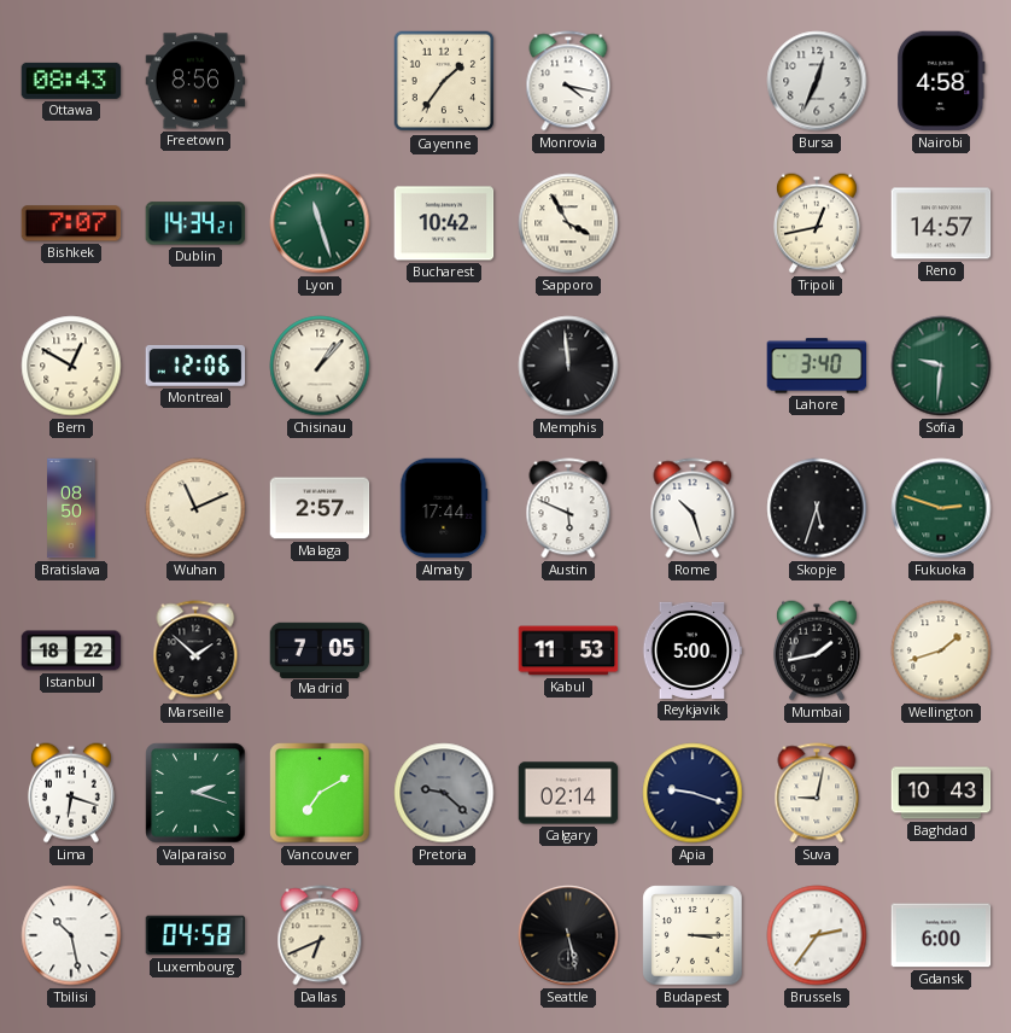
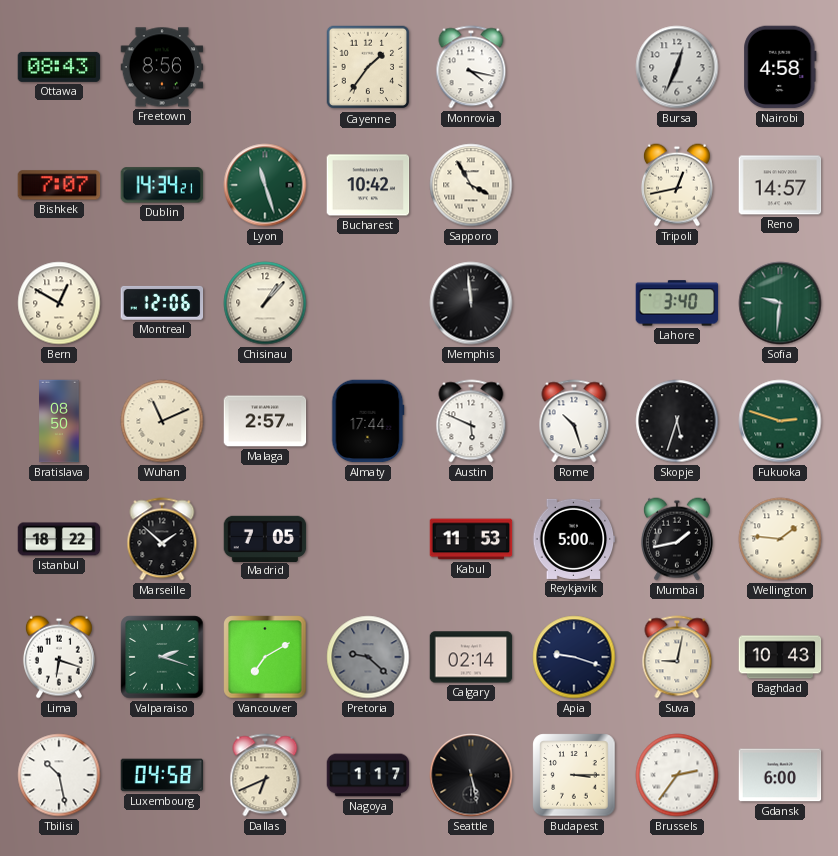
Wellington: 1:42 -> 1:46
Nagoya: none -> 1:17
